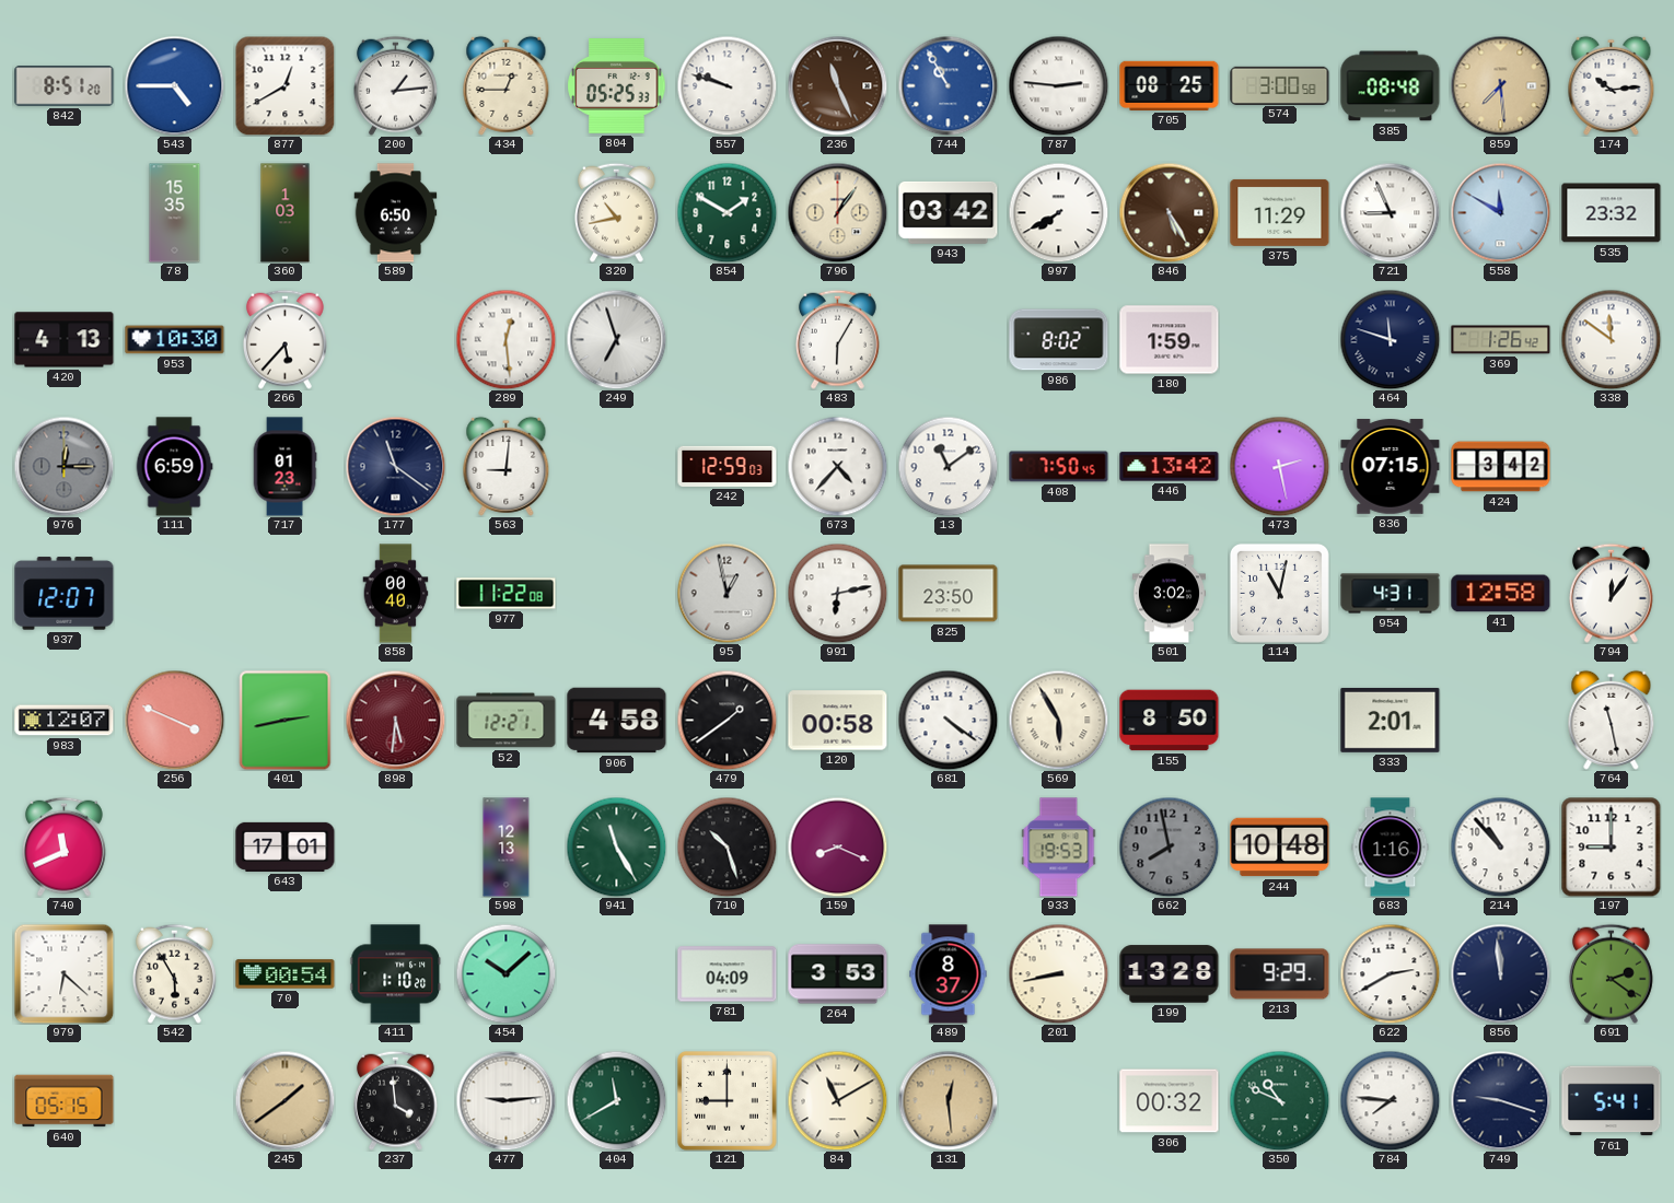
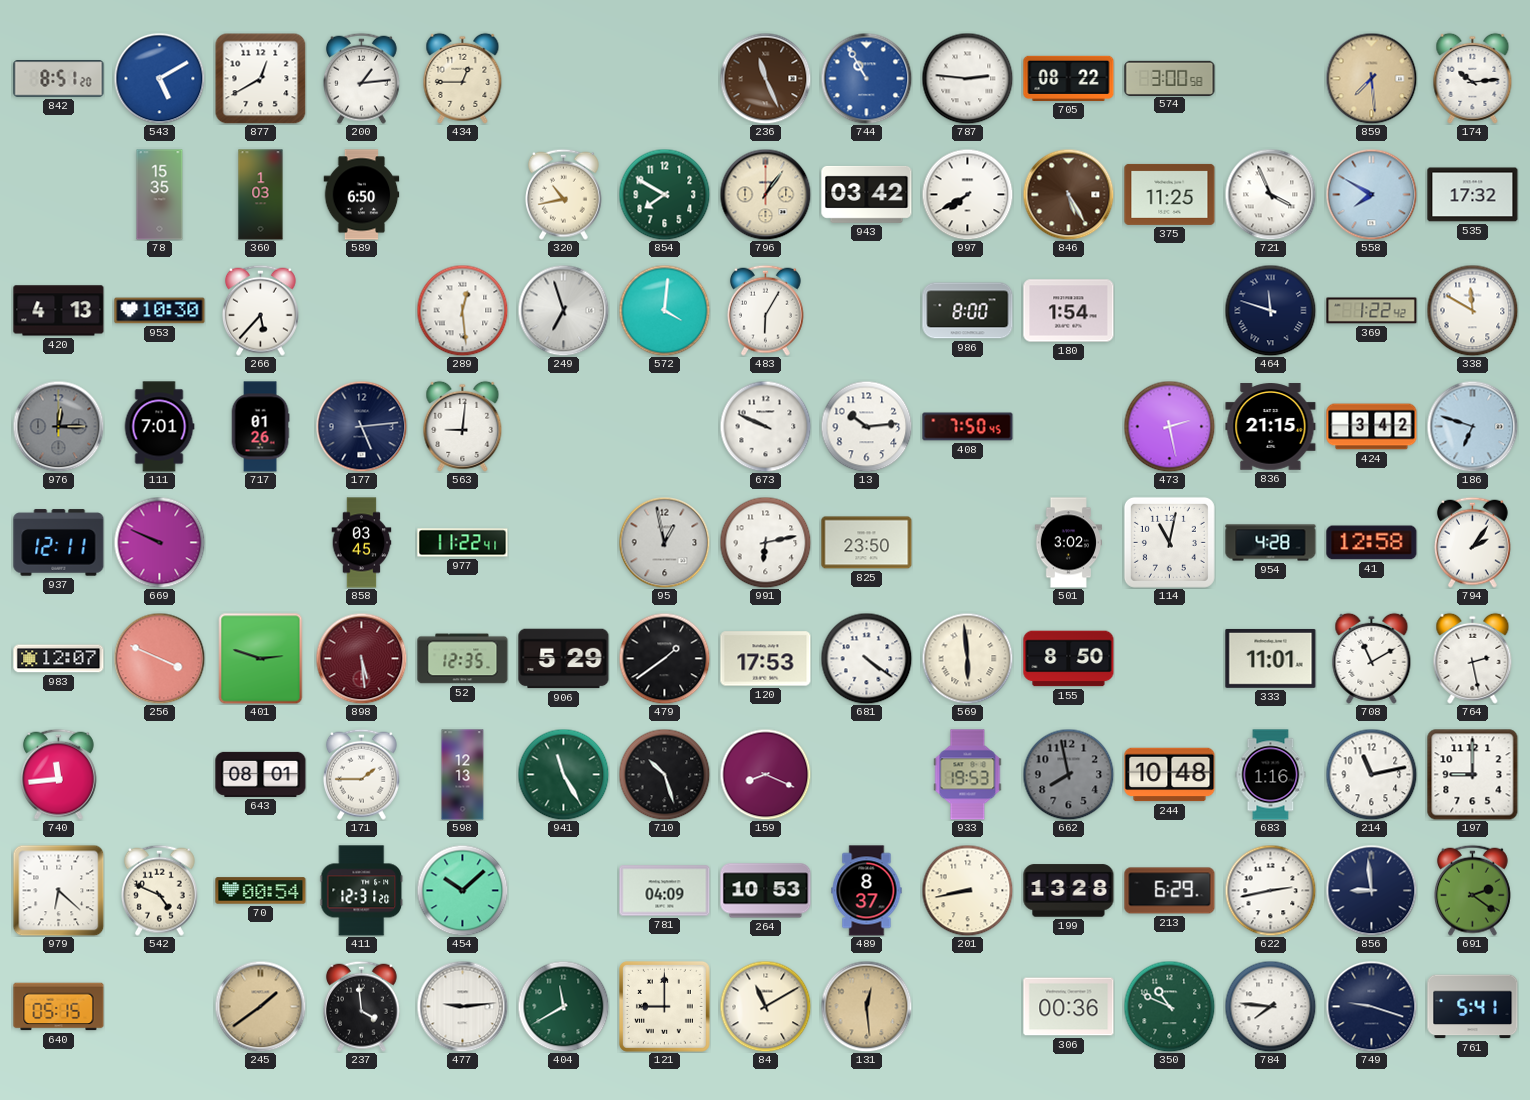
543: 4:45 -> 5:10
804: 05:25 -> none
557: 9:48 -> none
705: 08:25 -> 08:22
385: 08:48 -> none
854: 1:50 -> 7:50
375: 11:29 -> 11:25
721: 8:56 -> 3:56
558: 11:50 -> 7:50
535: 23:32 -> 17:32
572: none -> 4:01
986: 8:02 -> 8:00
180: 1:59 -> 1:54
369: 1:26 -> 1:22
338: 11:51 -> 11:50
111: 6:59 -> 7:01
717: 01:23 -> 01:26
177: 11:21 -> 5:14
242: 12:59 -> none
673: 4:37 -> 9:49
13: 11:09 -> 10:14
446: 13:42 -> none
836: 07:15 -> 21:15
186: none -> 6:48
937: 12:07 -> 12:11
669: none -> 9:49
858: 00:40 -> 03:45
977: 11:22:08 -> 11:22:41
954: 4:31 -> 4:28
794: 12:06 -> 2:06
401: 2:43 -> 2:48
898: 5:31 -> 5:29
52: 12:21 -> 12:35
906: 4:58 -> 5:29
120: 00:58 -> 17:53
569: 5:55 -> 5:59
333: 2:01 -> 11:01
708: none -> 11:10
764: 11:28 -> 2:28
740: 11:41 -> 11:44
643: 17:01 -> 08:01
171: none -> 1:45
214: 10:53 -> 11:13
542: 5:55 -> 4:49
411: 1:10 -> 12:31
264: 3:53 -> 10:53
213: 9:29 -> 6:29
622: 2:40 -> 2:43
856: 11:59 -> 8:59
306: 00:32 -> 00:36
